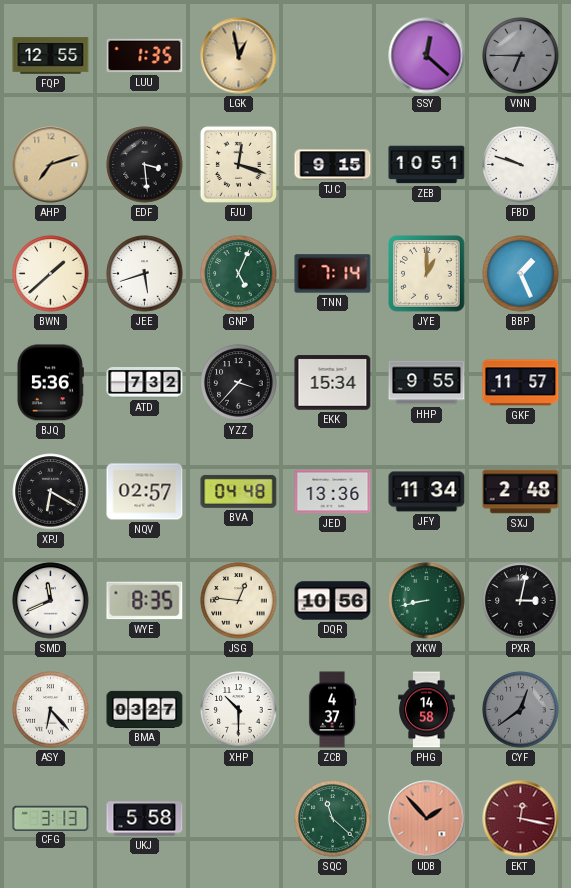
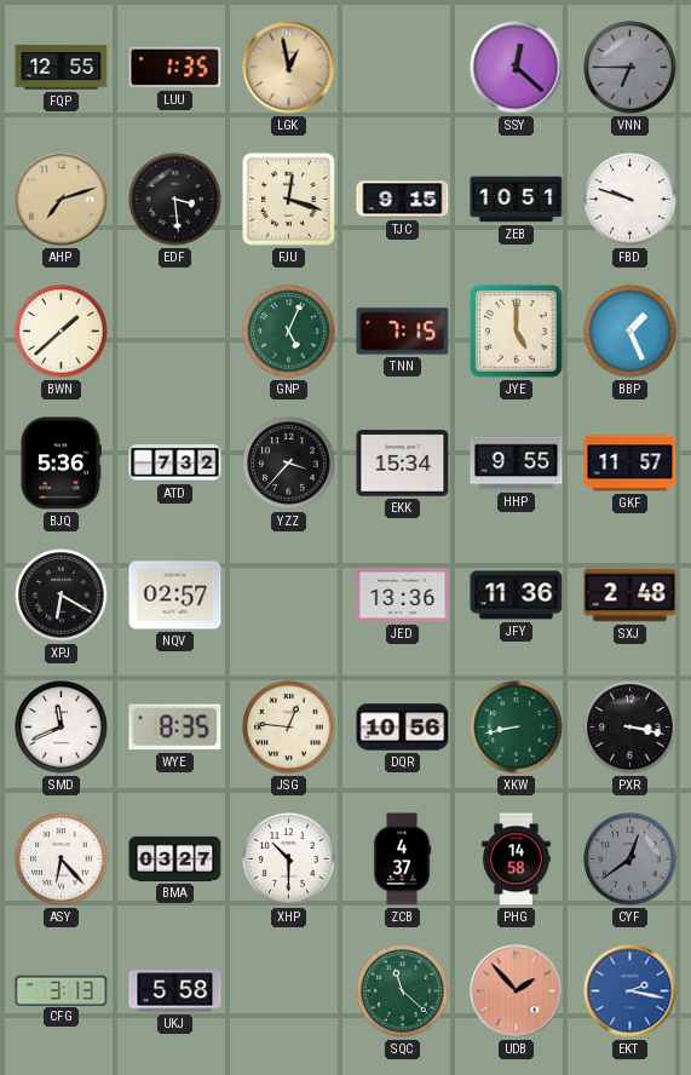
JEE: 5:42 -> none
TNN: 7:14 -> 7:15
JYE: 1:00 -> 5:00
BVA: 04:48 -> none
JFY: 11:34 -> 11:36
PXR: 3:02 -> 3:17
EKT: 12:17 -> 2:17
EKT dial: burgundy -> blue
